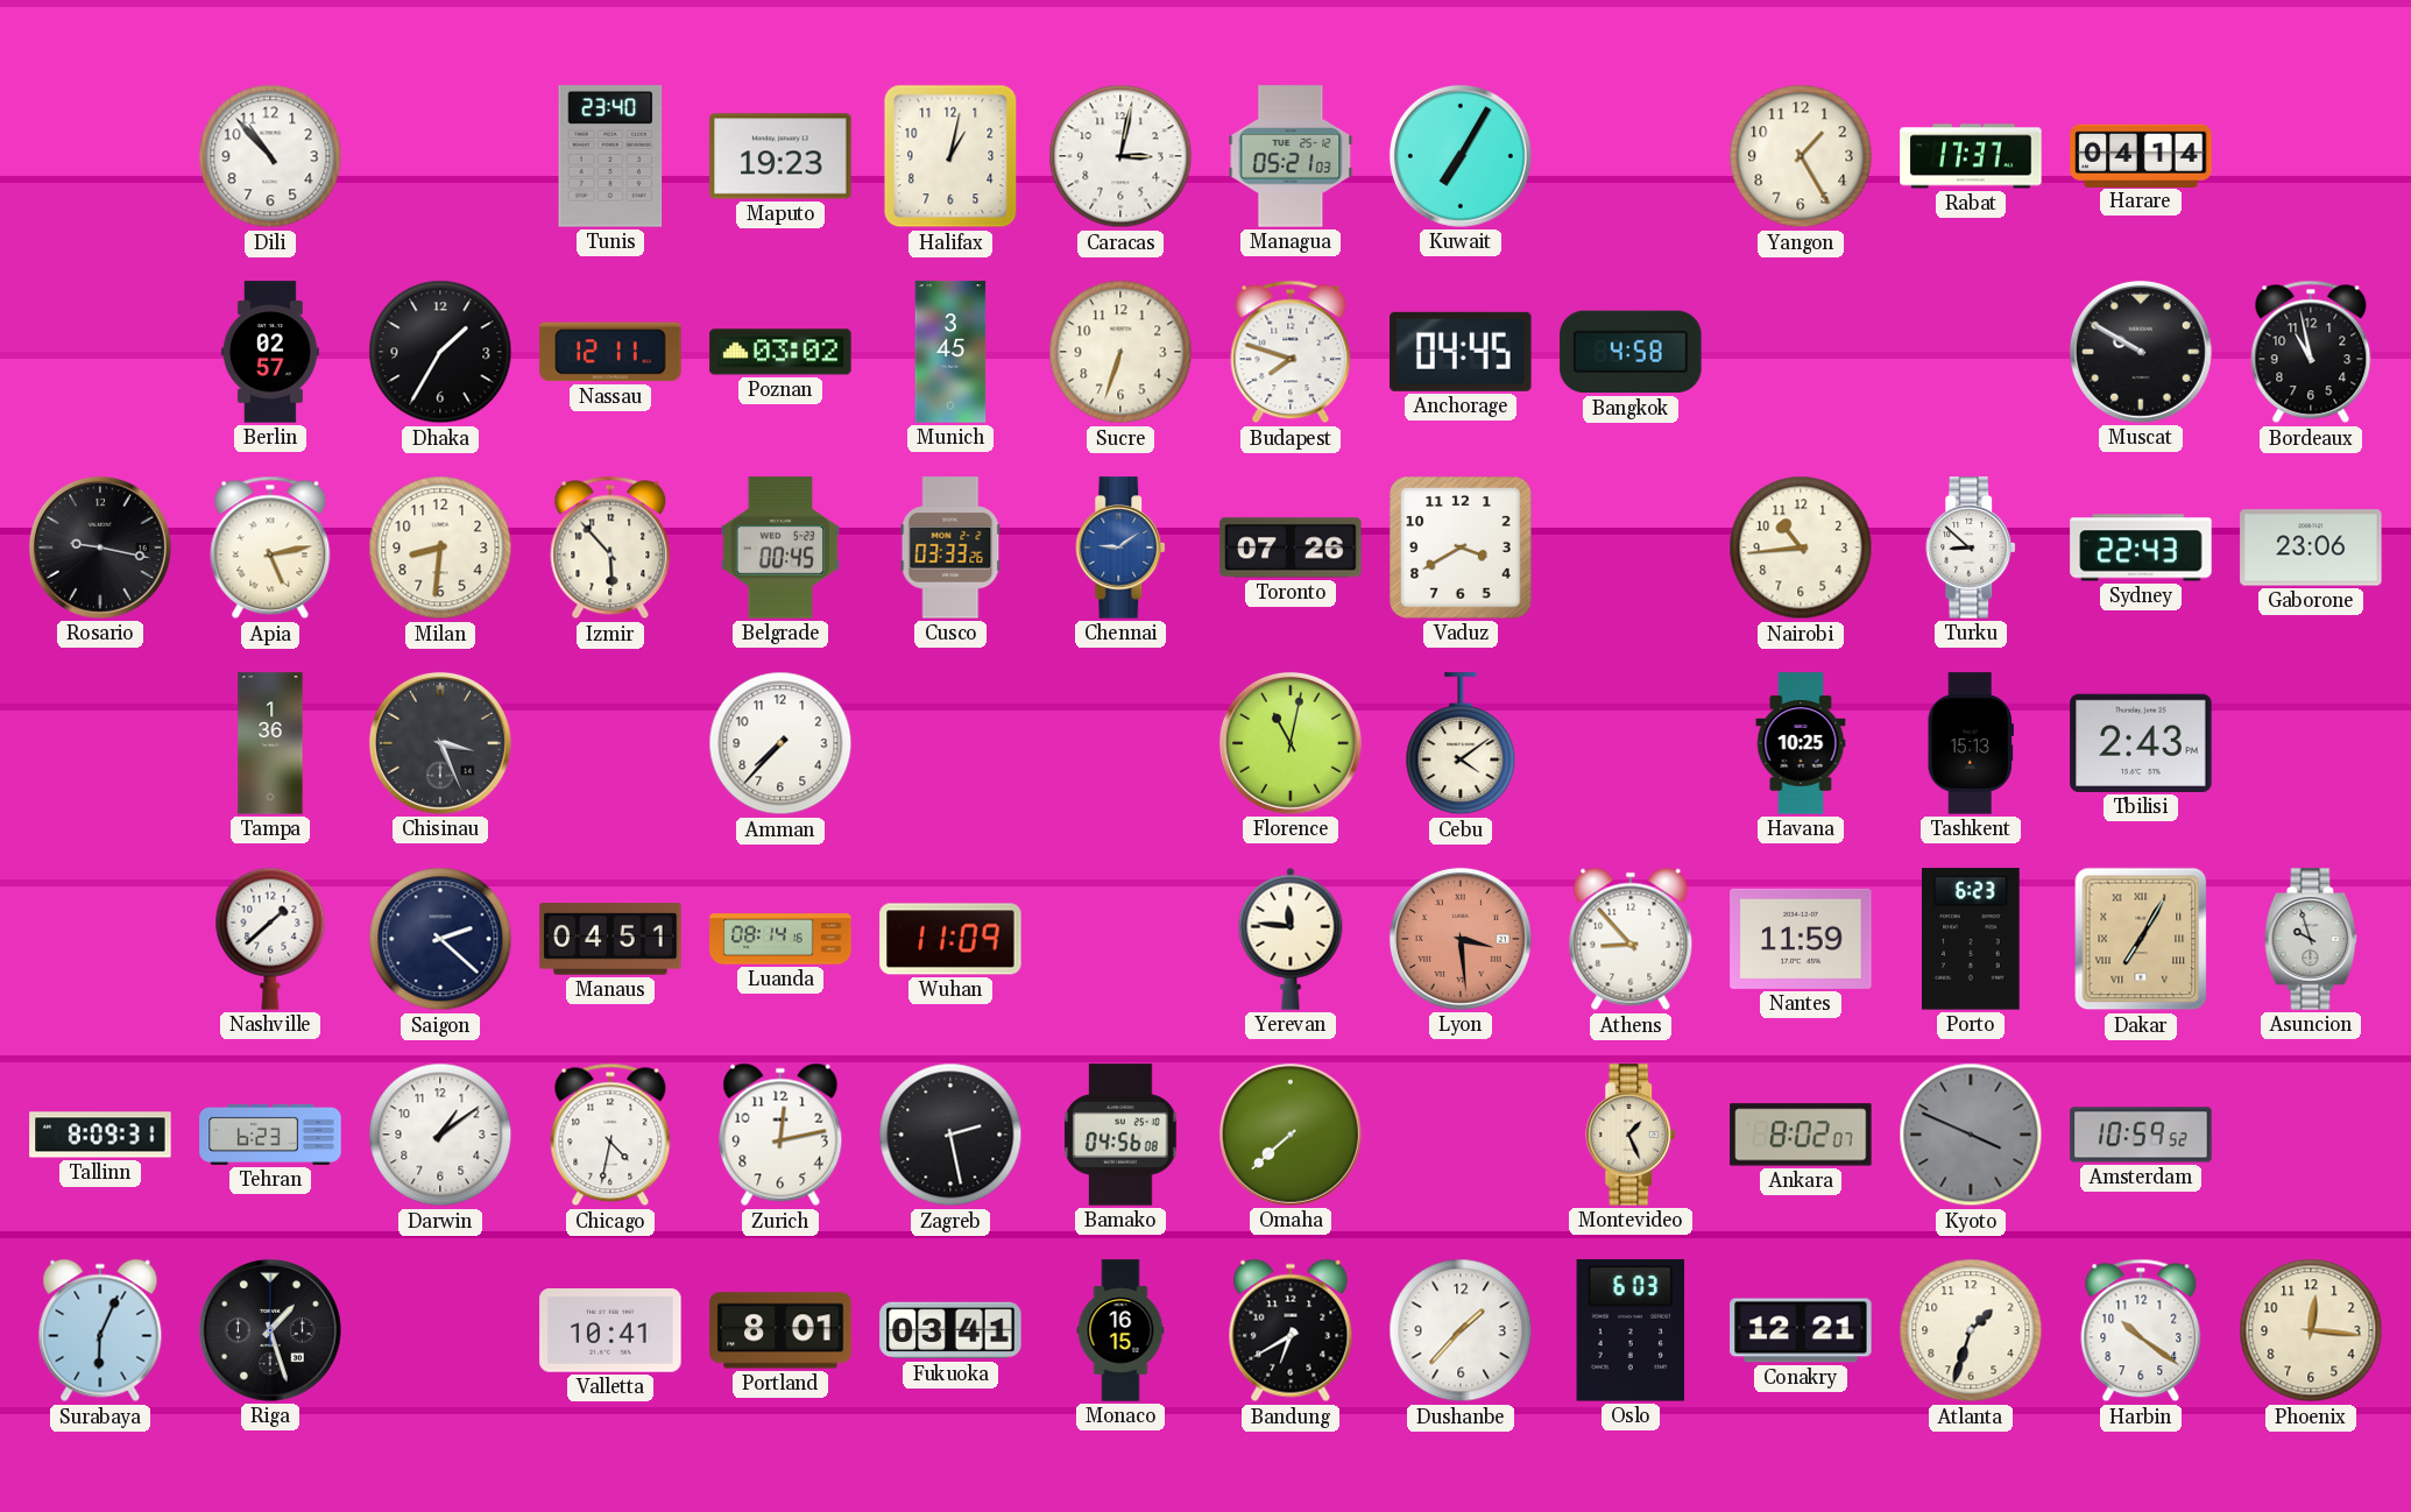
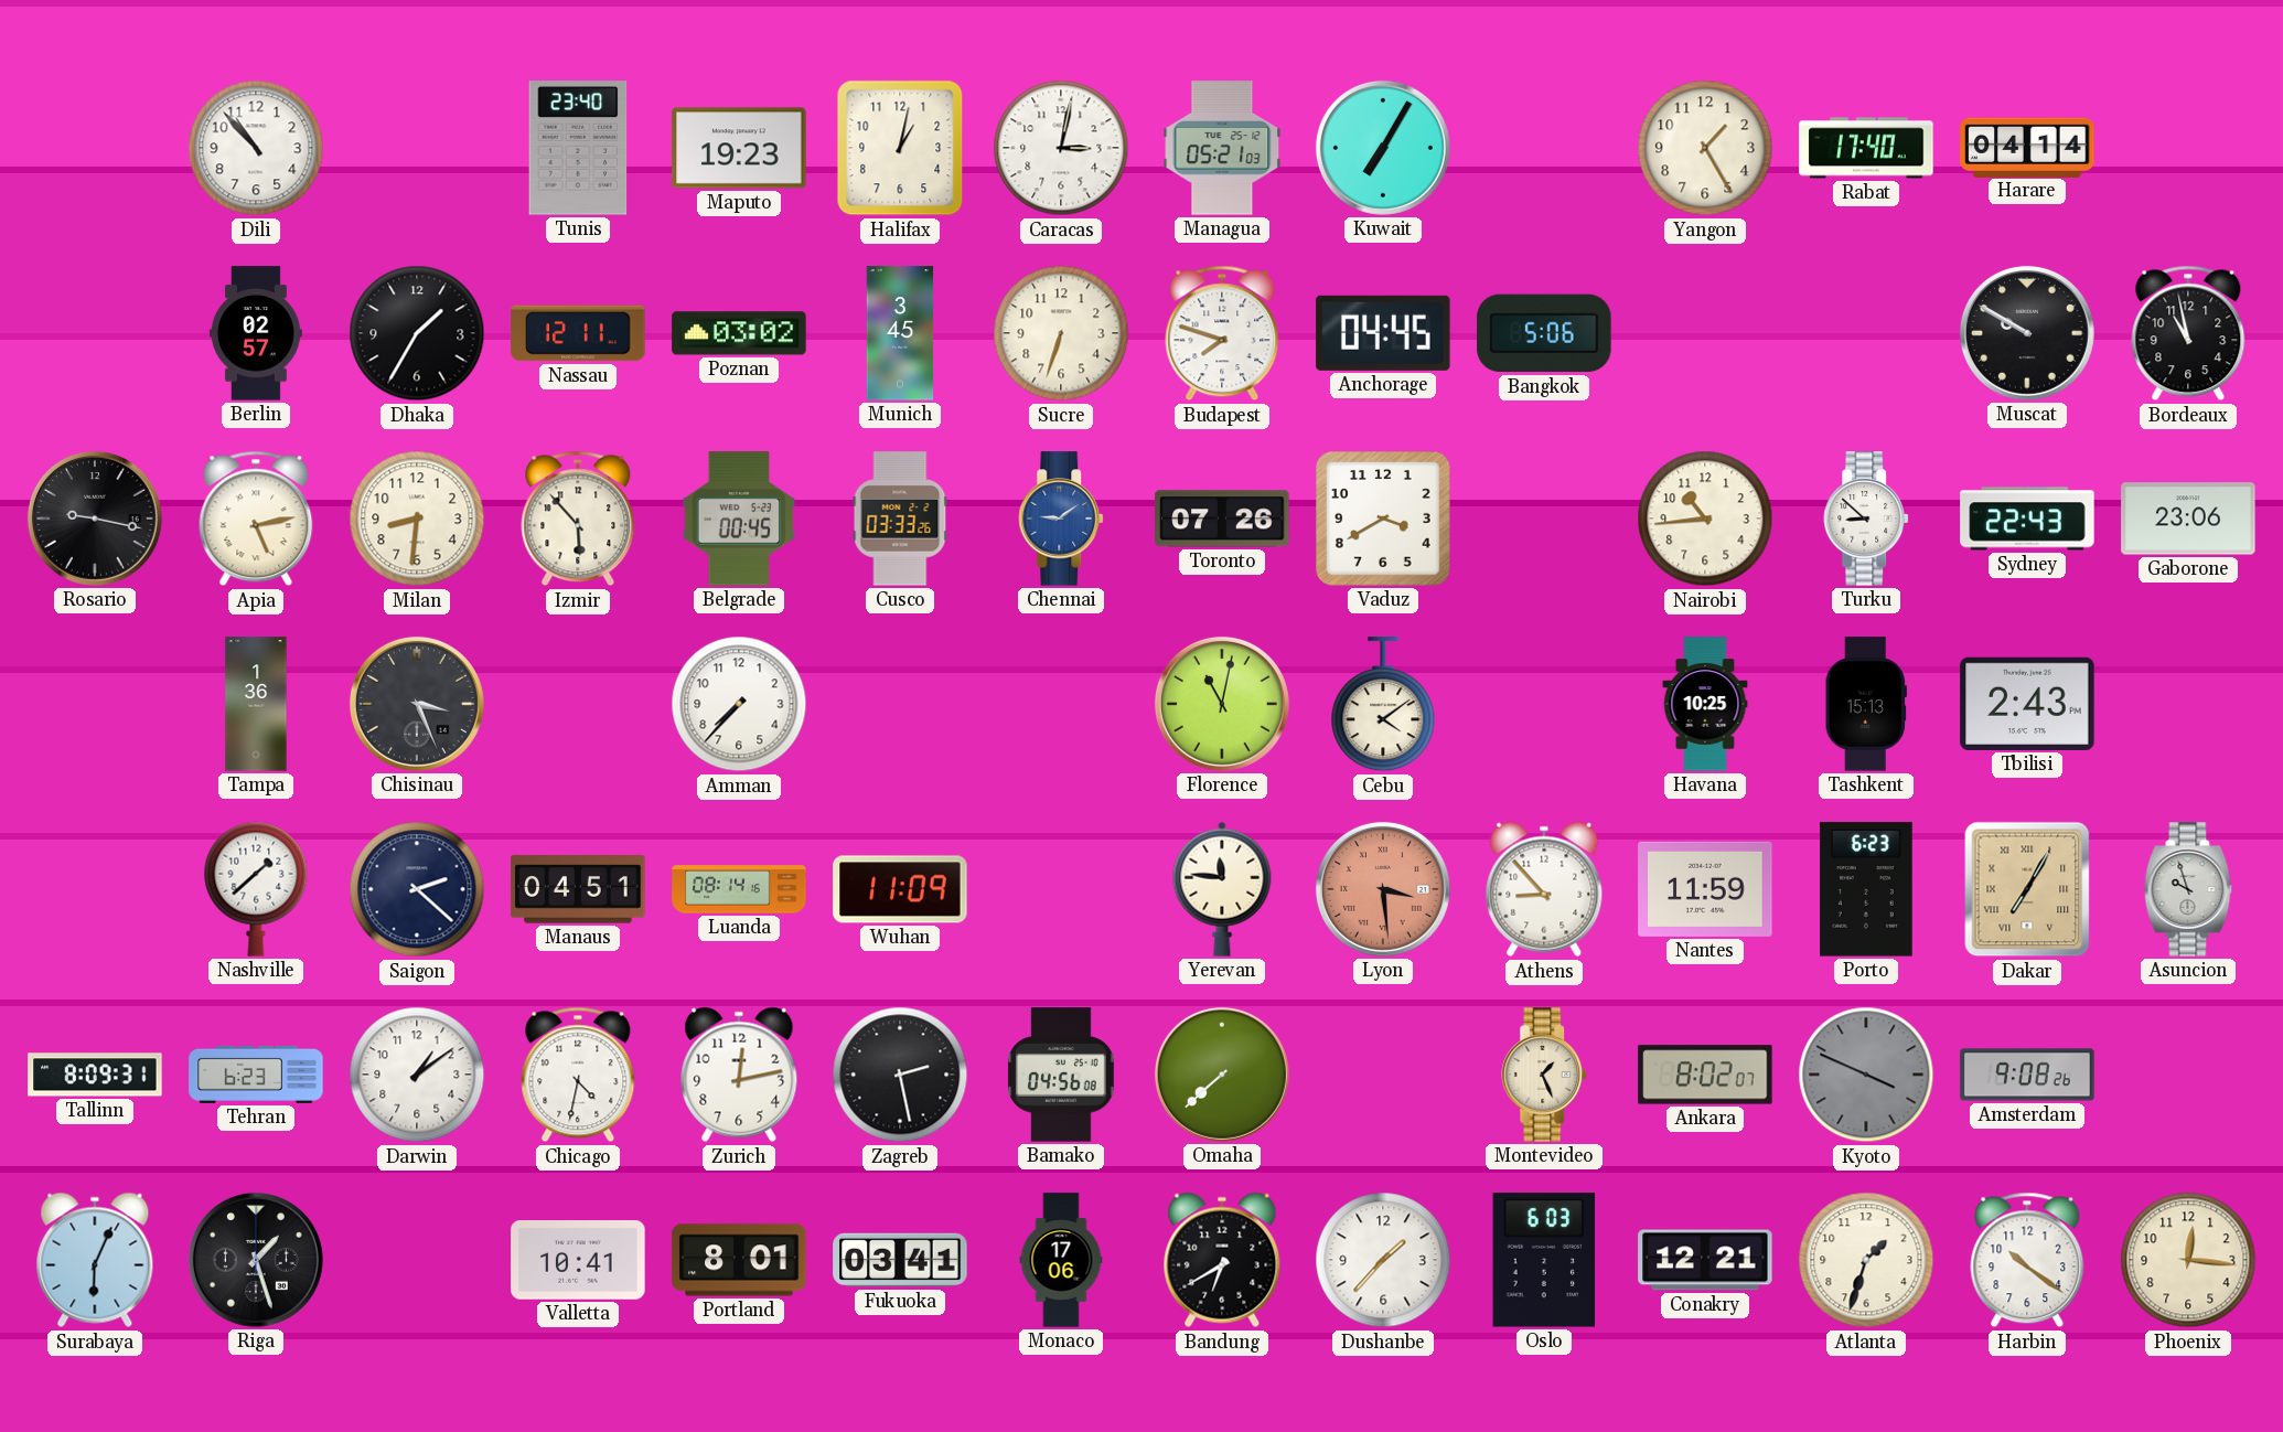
Rabat: 17:37 -> 17:40
Bangkok: 4:58 -> 5:06
Amsterdam: 10:59 -> 9:08
Monaco: 16:15 -> 17:06
